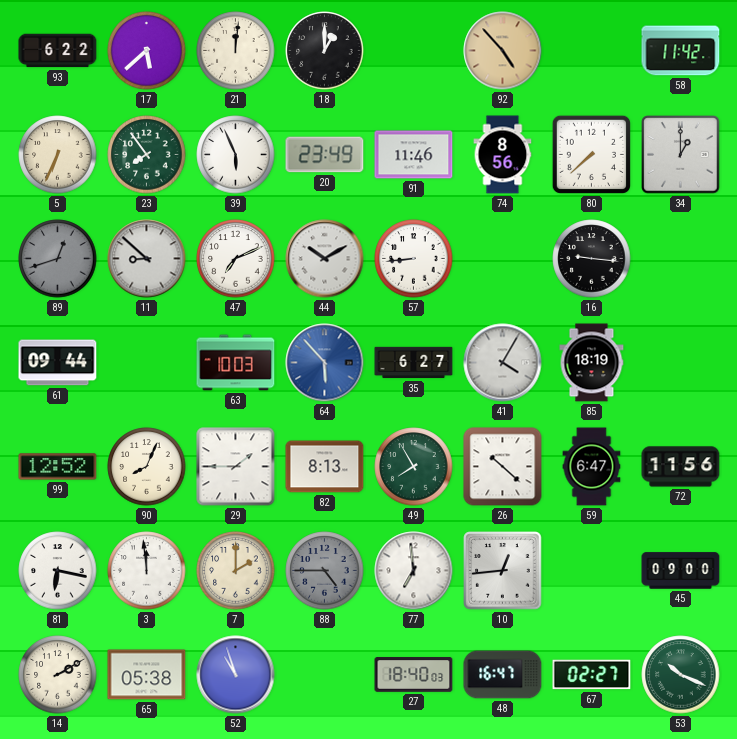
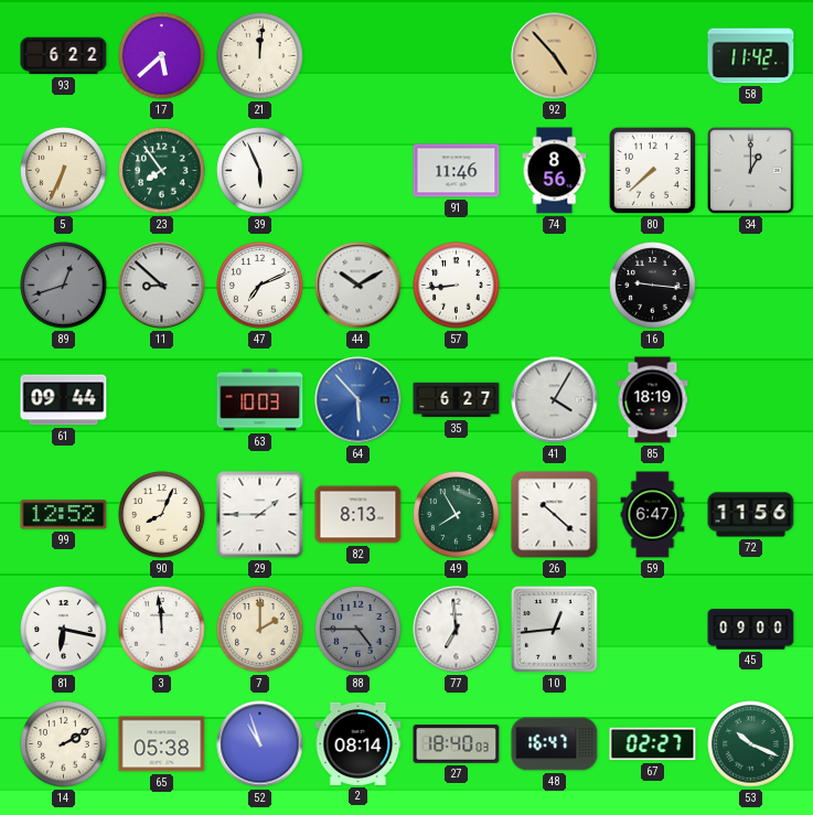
18: 1:00 -> none
20: 23:49 -> none
2: none -> 08:14
